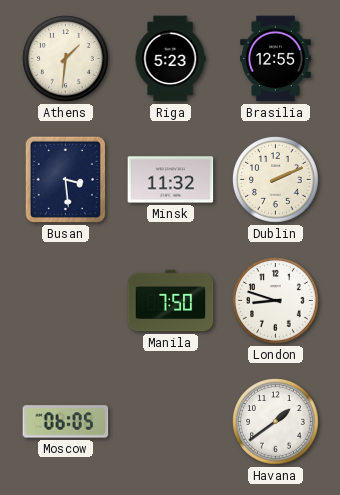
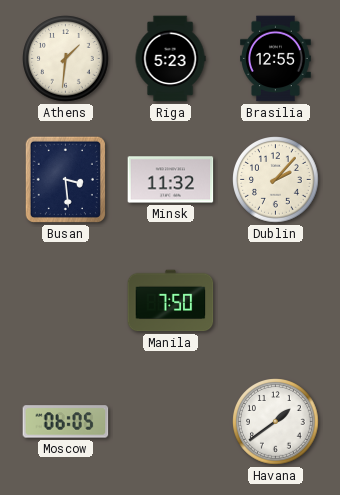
Dublin: 2:11 -> 2:07
London: 8:48 -> none
